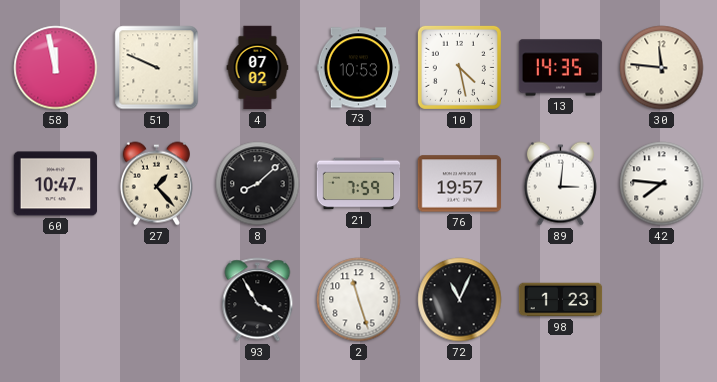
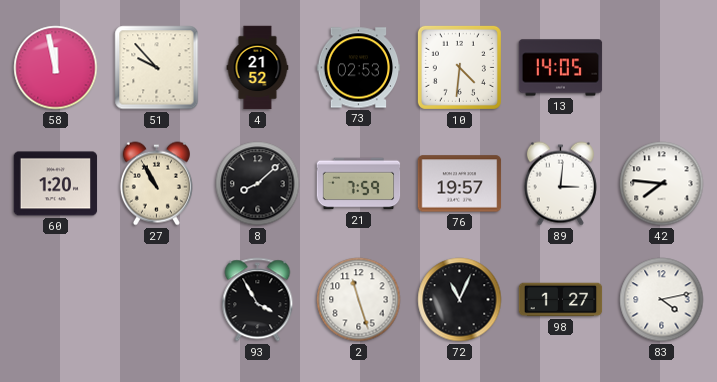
51: 9:49 -> 9:53
4: 07:02 -> 21:52
73: 10:53 -> 02:53
10: 4:28 -> 4:31
13: 14:35 -> 14:05
30: 11:46 -> none
60: 10:47 -> 1:20
27: 1:23 -> 10:55
98: 1:23 -> 1:27
83: none -> 4:13
